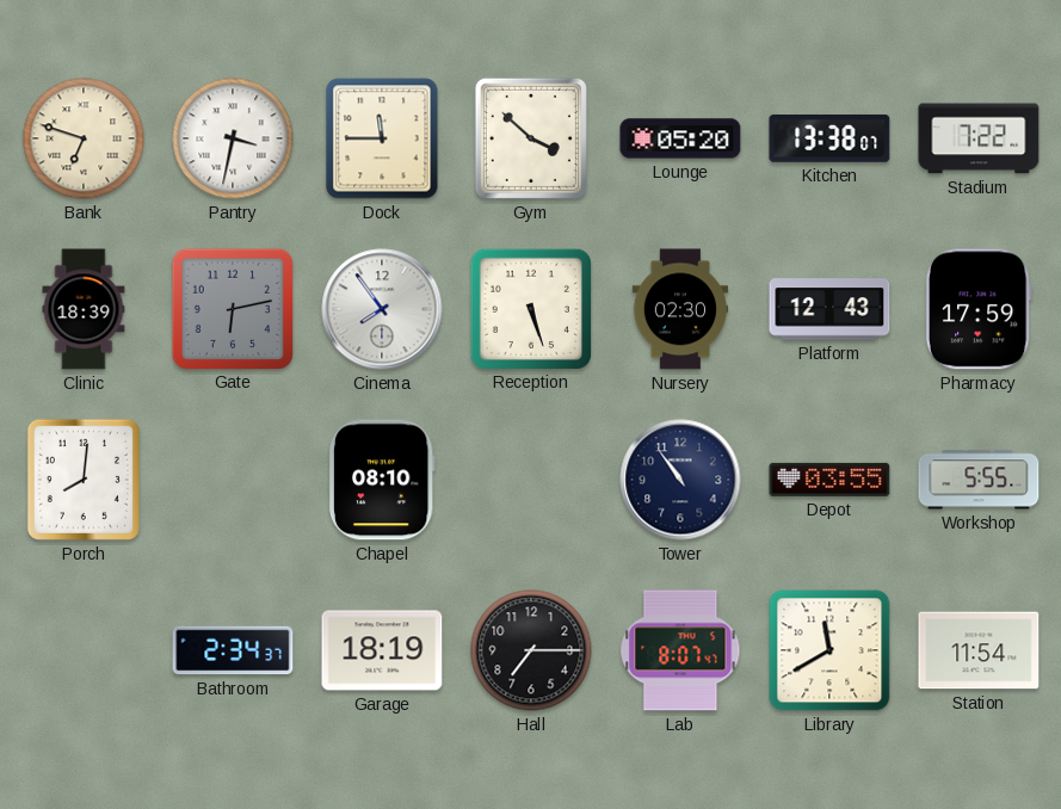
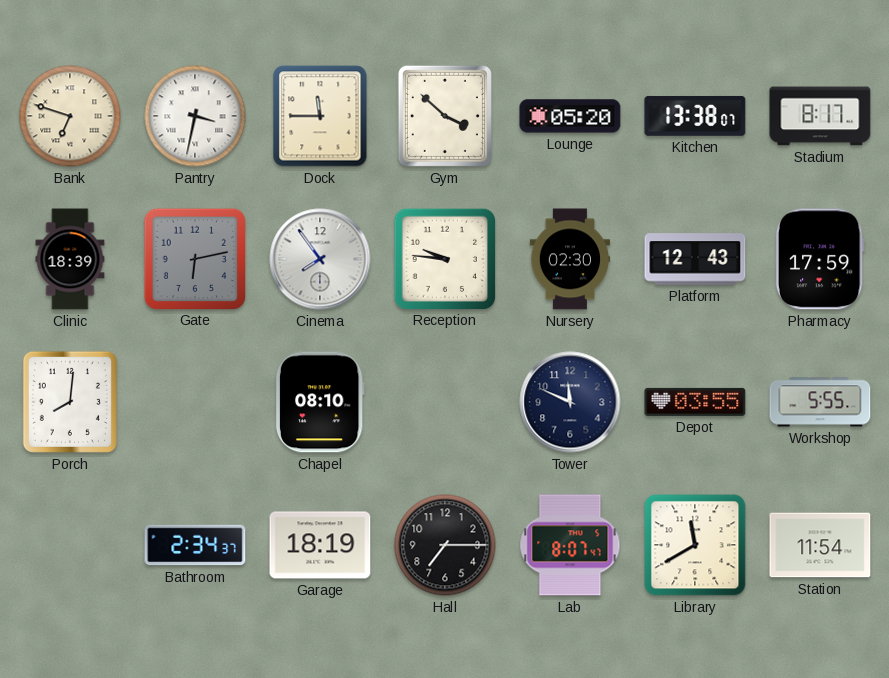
Stadium: 7:22 -> 8:17
Reception: 5:27 -> 9:46
Tower: 10:54 -> 11:49
